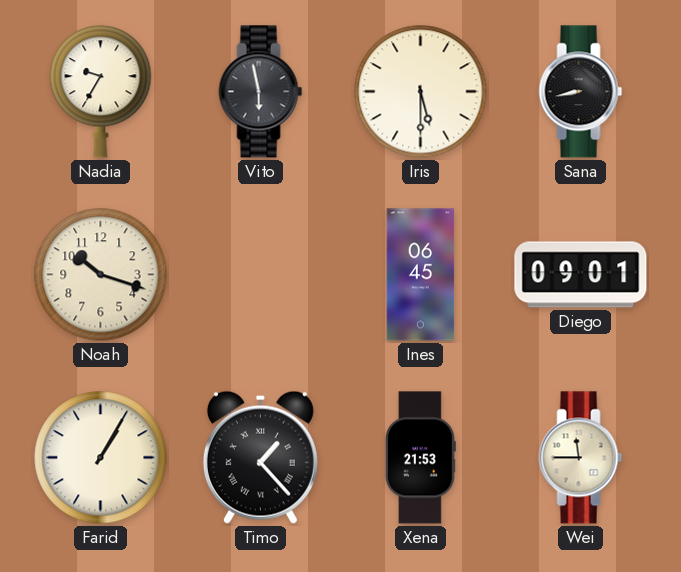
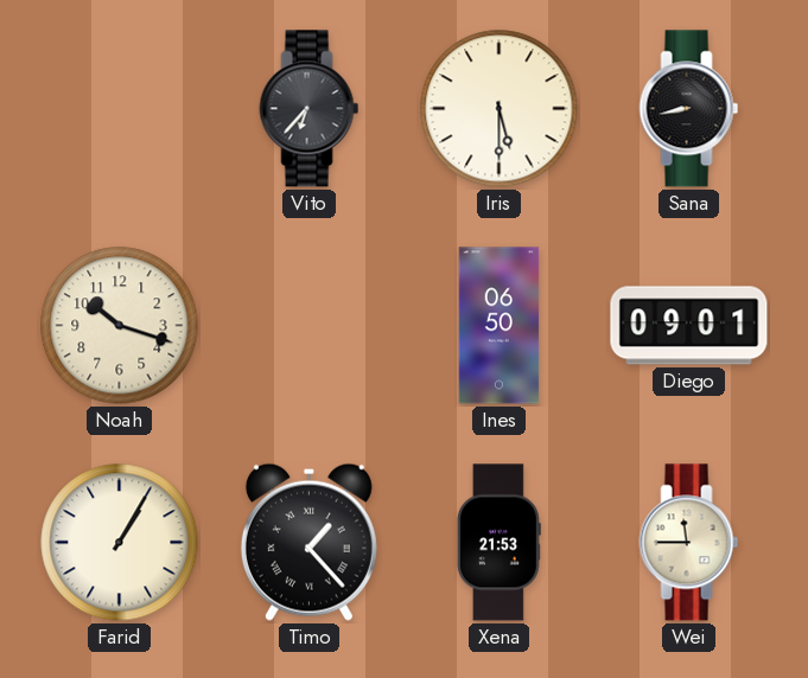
Nadia: 9:35 -> none
Vito: 5:58 -> 6:37
Ines: 06:45 -> 06:50
